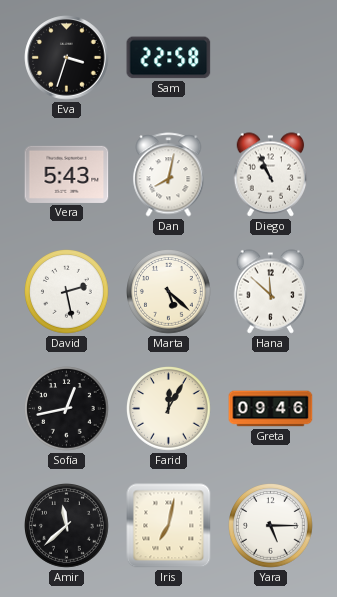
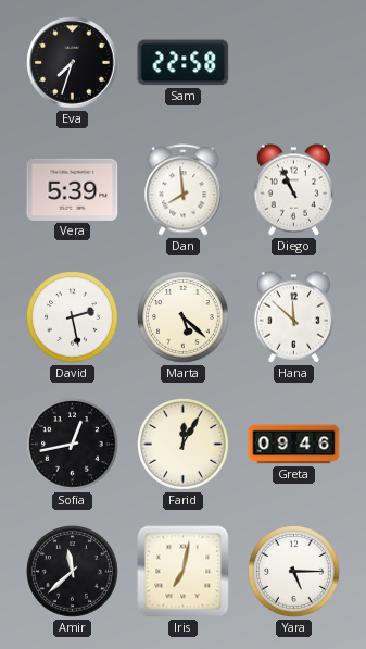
Eva: 3:33 -> 7:33
Vera: 5:43 -> 5:39
Dan: 8:02 -> 7:59
